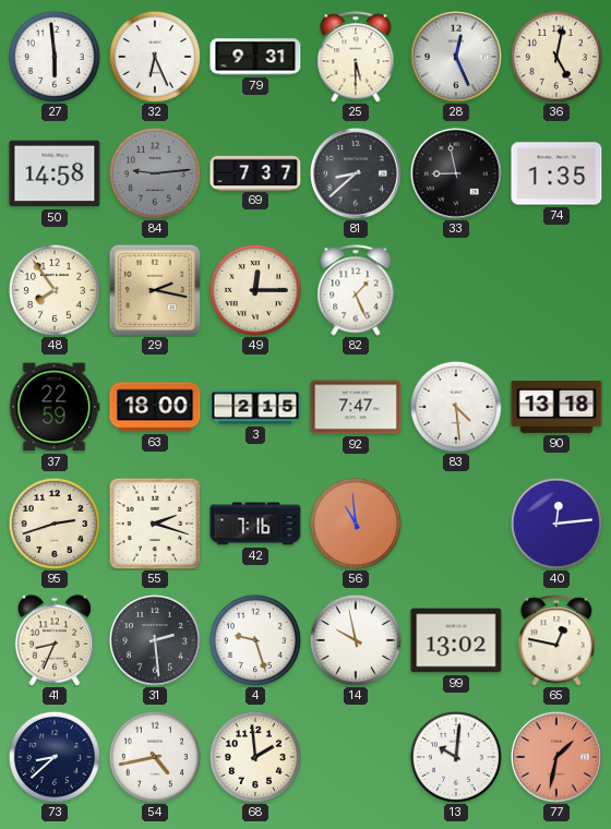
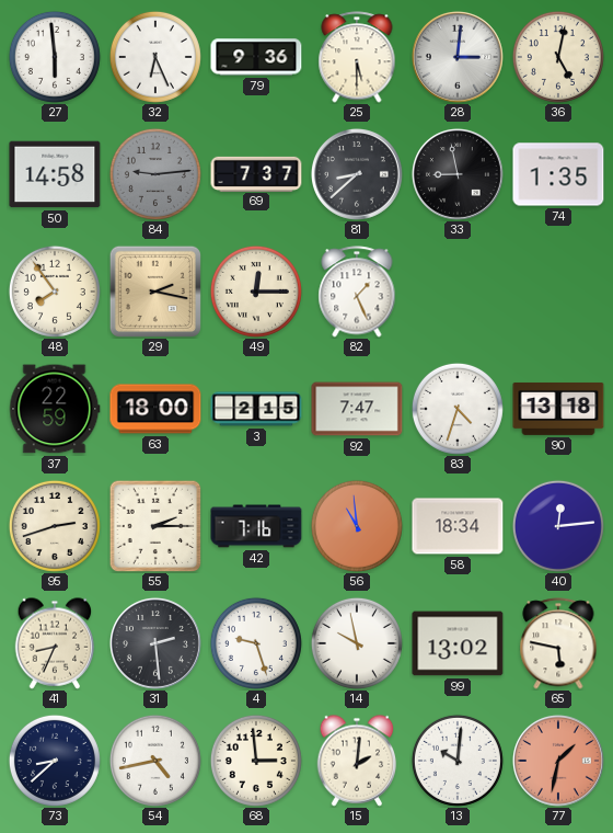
79: 9:31 -> 9:36
28: 12:26 -> 3:01
83: 4:29 -> 4:33
55: 2:18 -> 2:15
58: none -> 18:34
65: 12:47 -> 5:47
68: 1:59 -> 2:59
15: none -> 2:01
